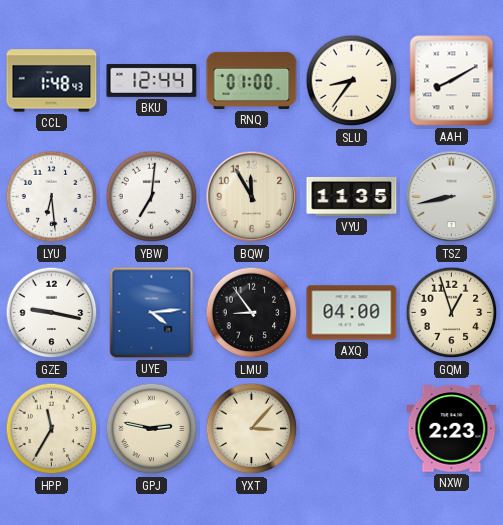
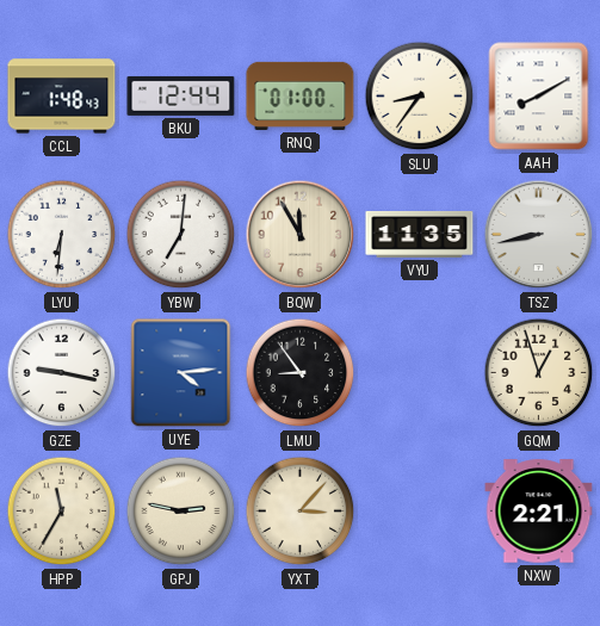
LYU: 6:29 -> 6:31
AXQ: 04:00 -> none
NXW: 2:23 -> 2:21
